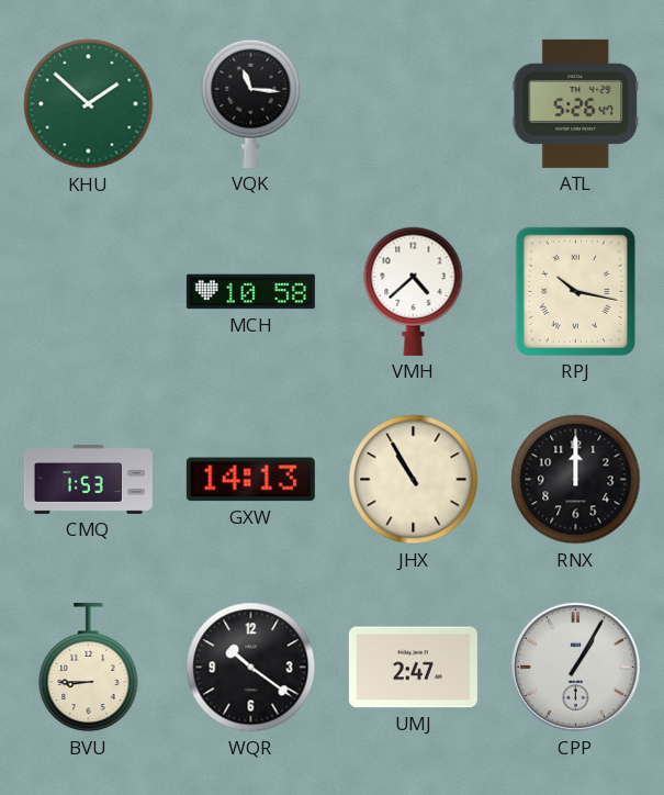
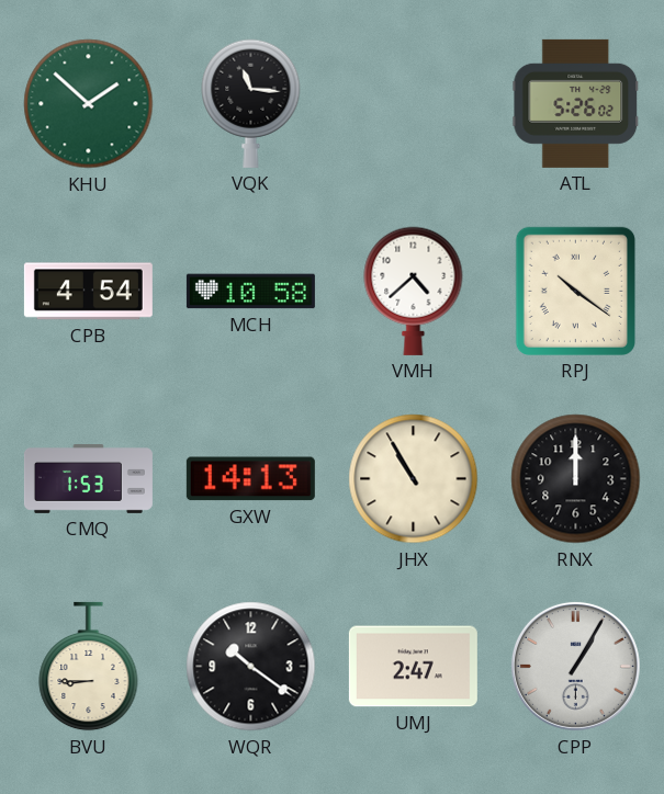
ATL: 5:26:47 -> 5:26:02
CPB: none -> 4:54
RPJ: 10:17 -> 10:21
